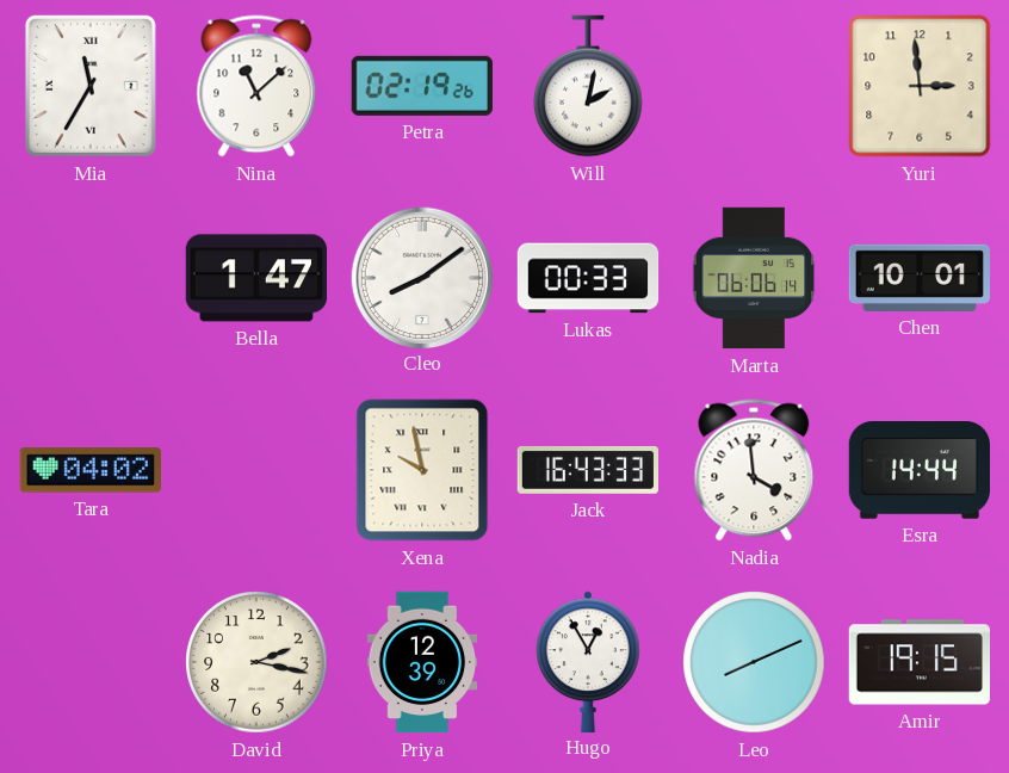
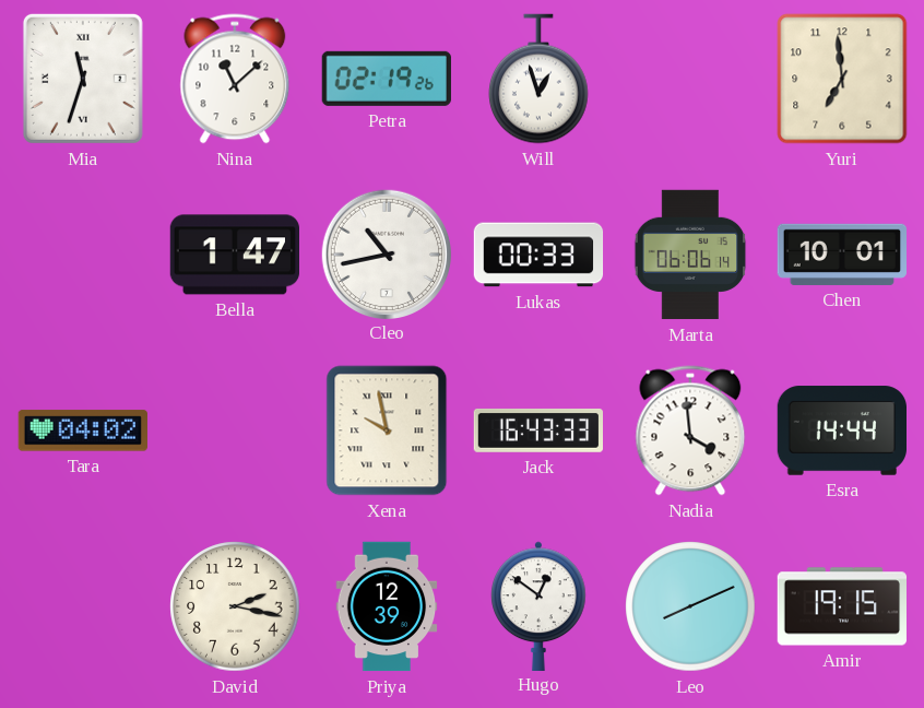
Mia: 11:35 -> 11:33
Will: 2:02 -> 12:57
Yuri: 2:59 -> 6:59
Cleo: 8:09 -> 10:43
Hugo: 12:55 -> 12:51
